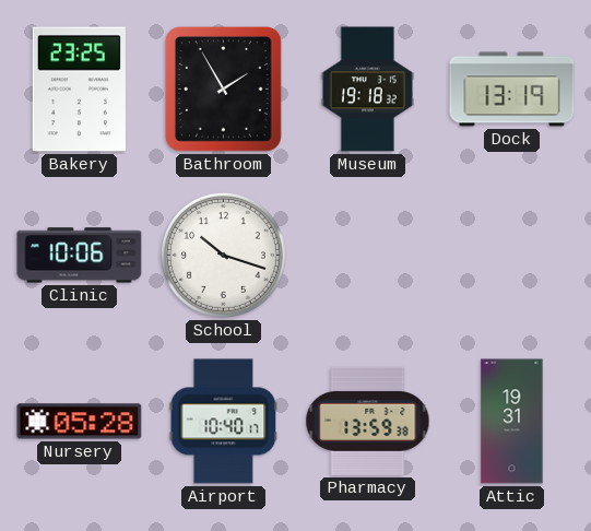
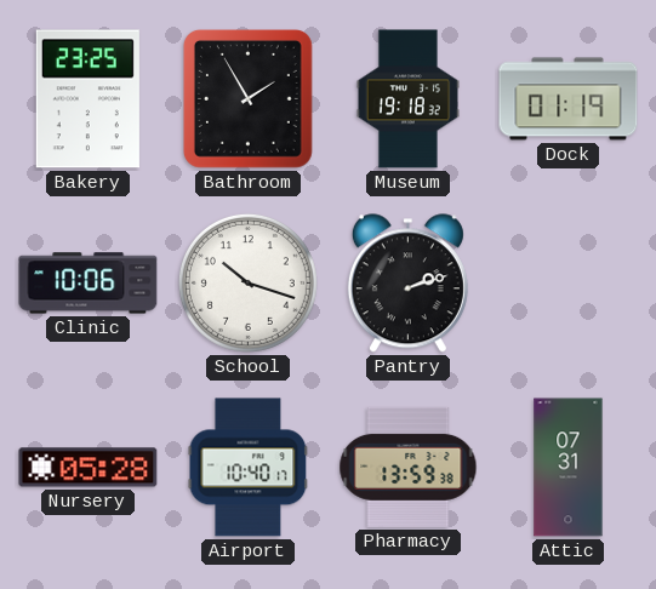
Dock: 13:19 -> 01:19
Pantry: none -> 2:12
Attic: 19:31 -> 07:31
